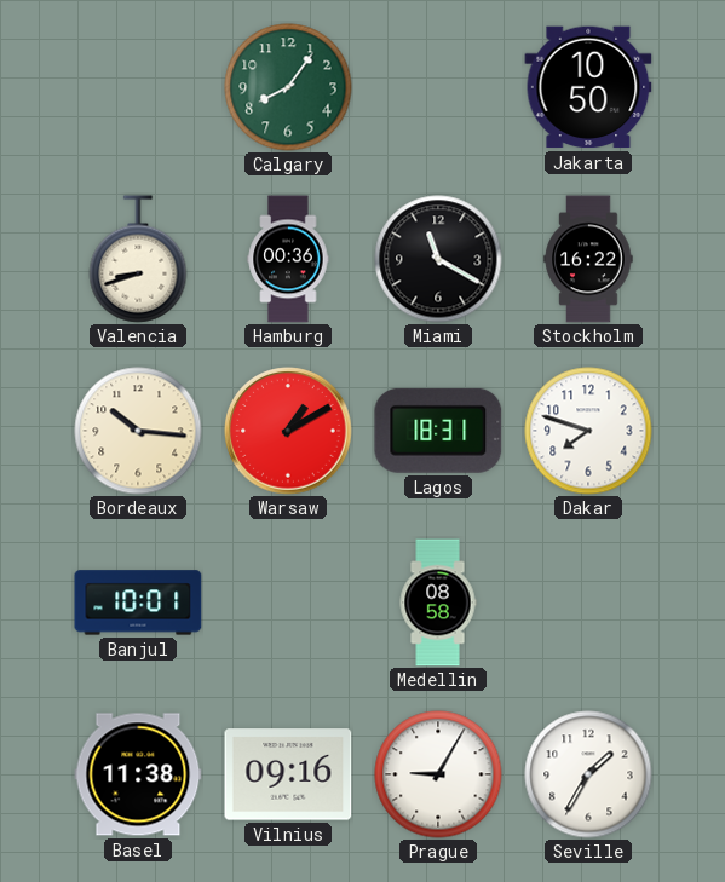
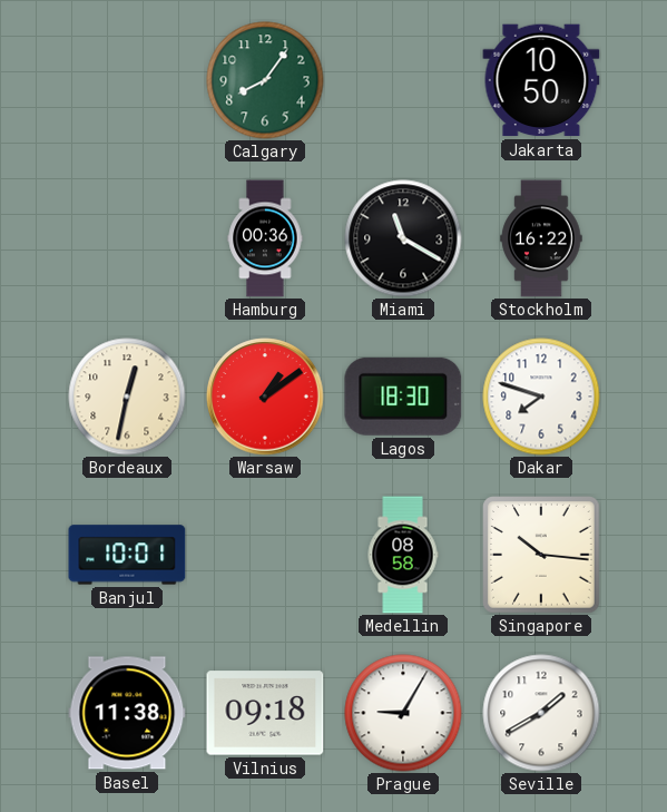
Valencia: 8:42 -> none
Bordeaux: 10:16 -> 12:32
Warsaw: 1:10 -> 1:09
Lagos: 18:31 -> 18:30
Singapore: none -> 10:16
Vilnius: 09:16 -> 09:18
Seville: 1:35 -> 1:40
